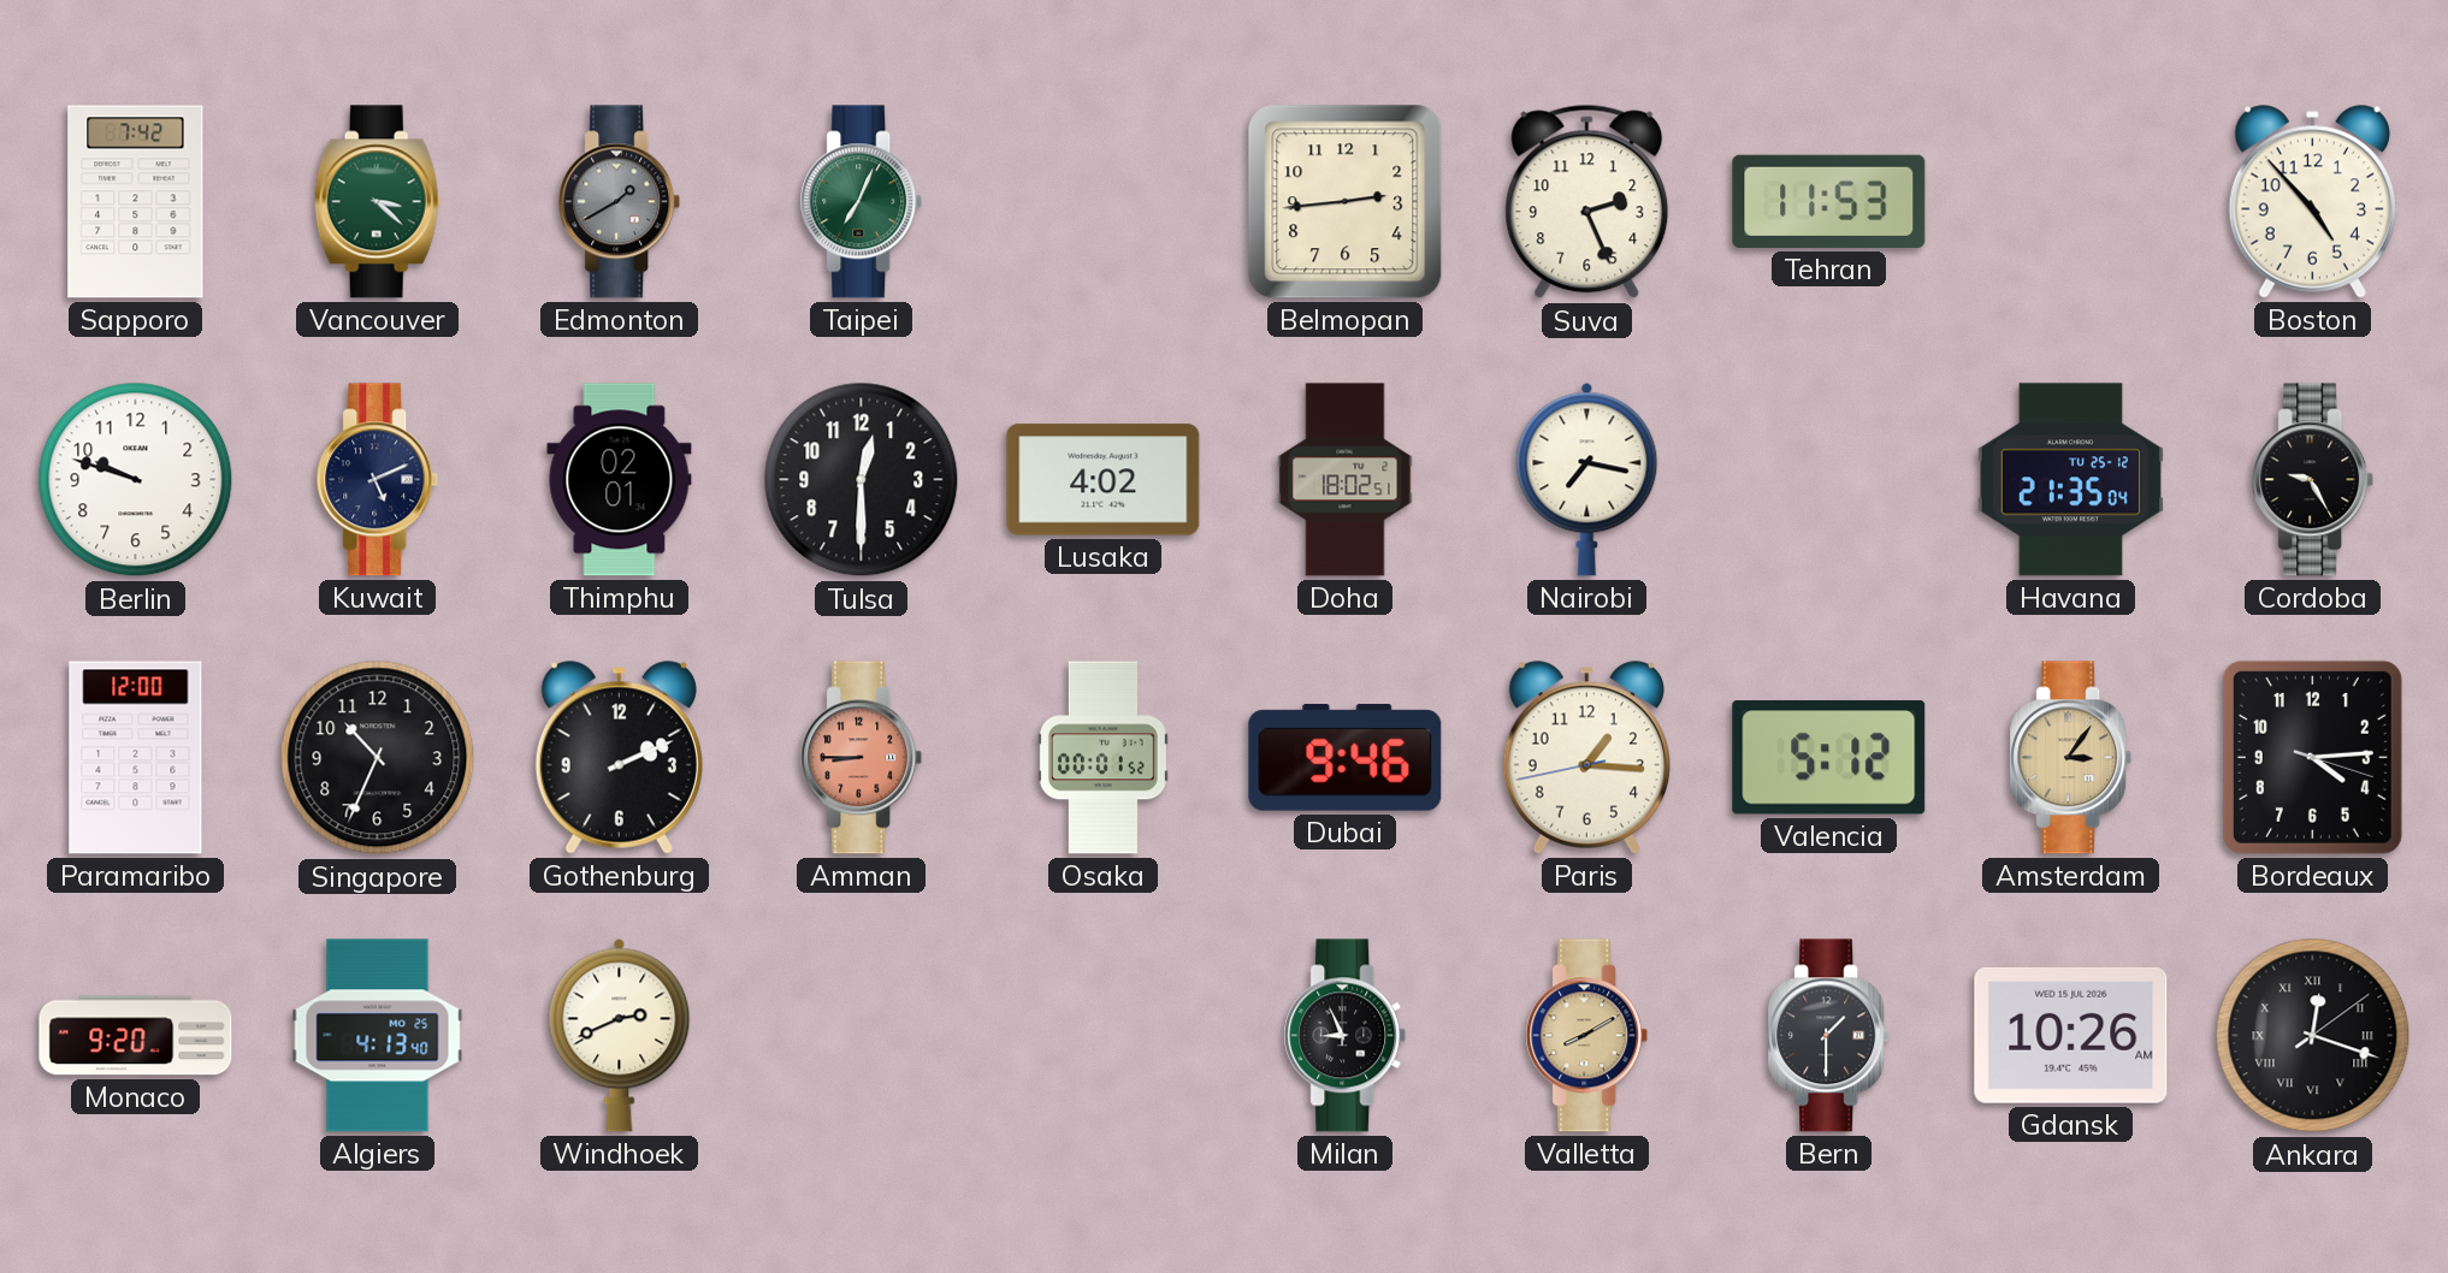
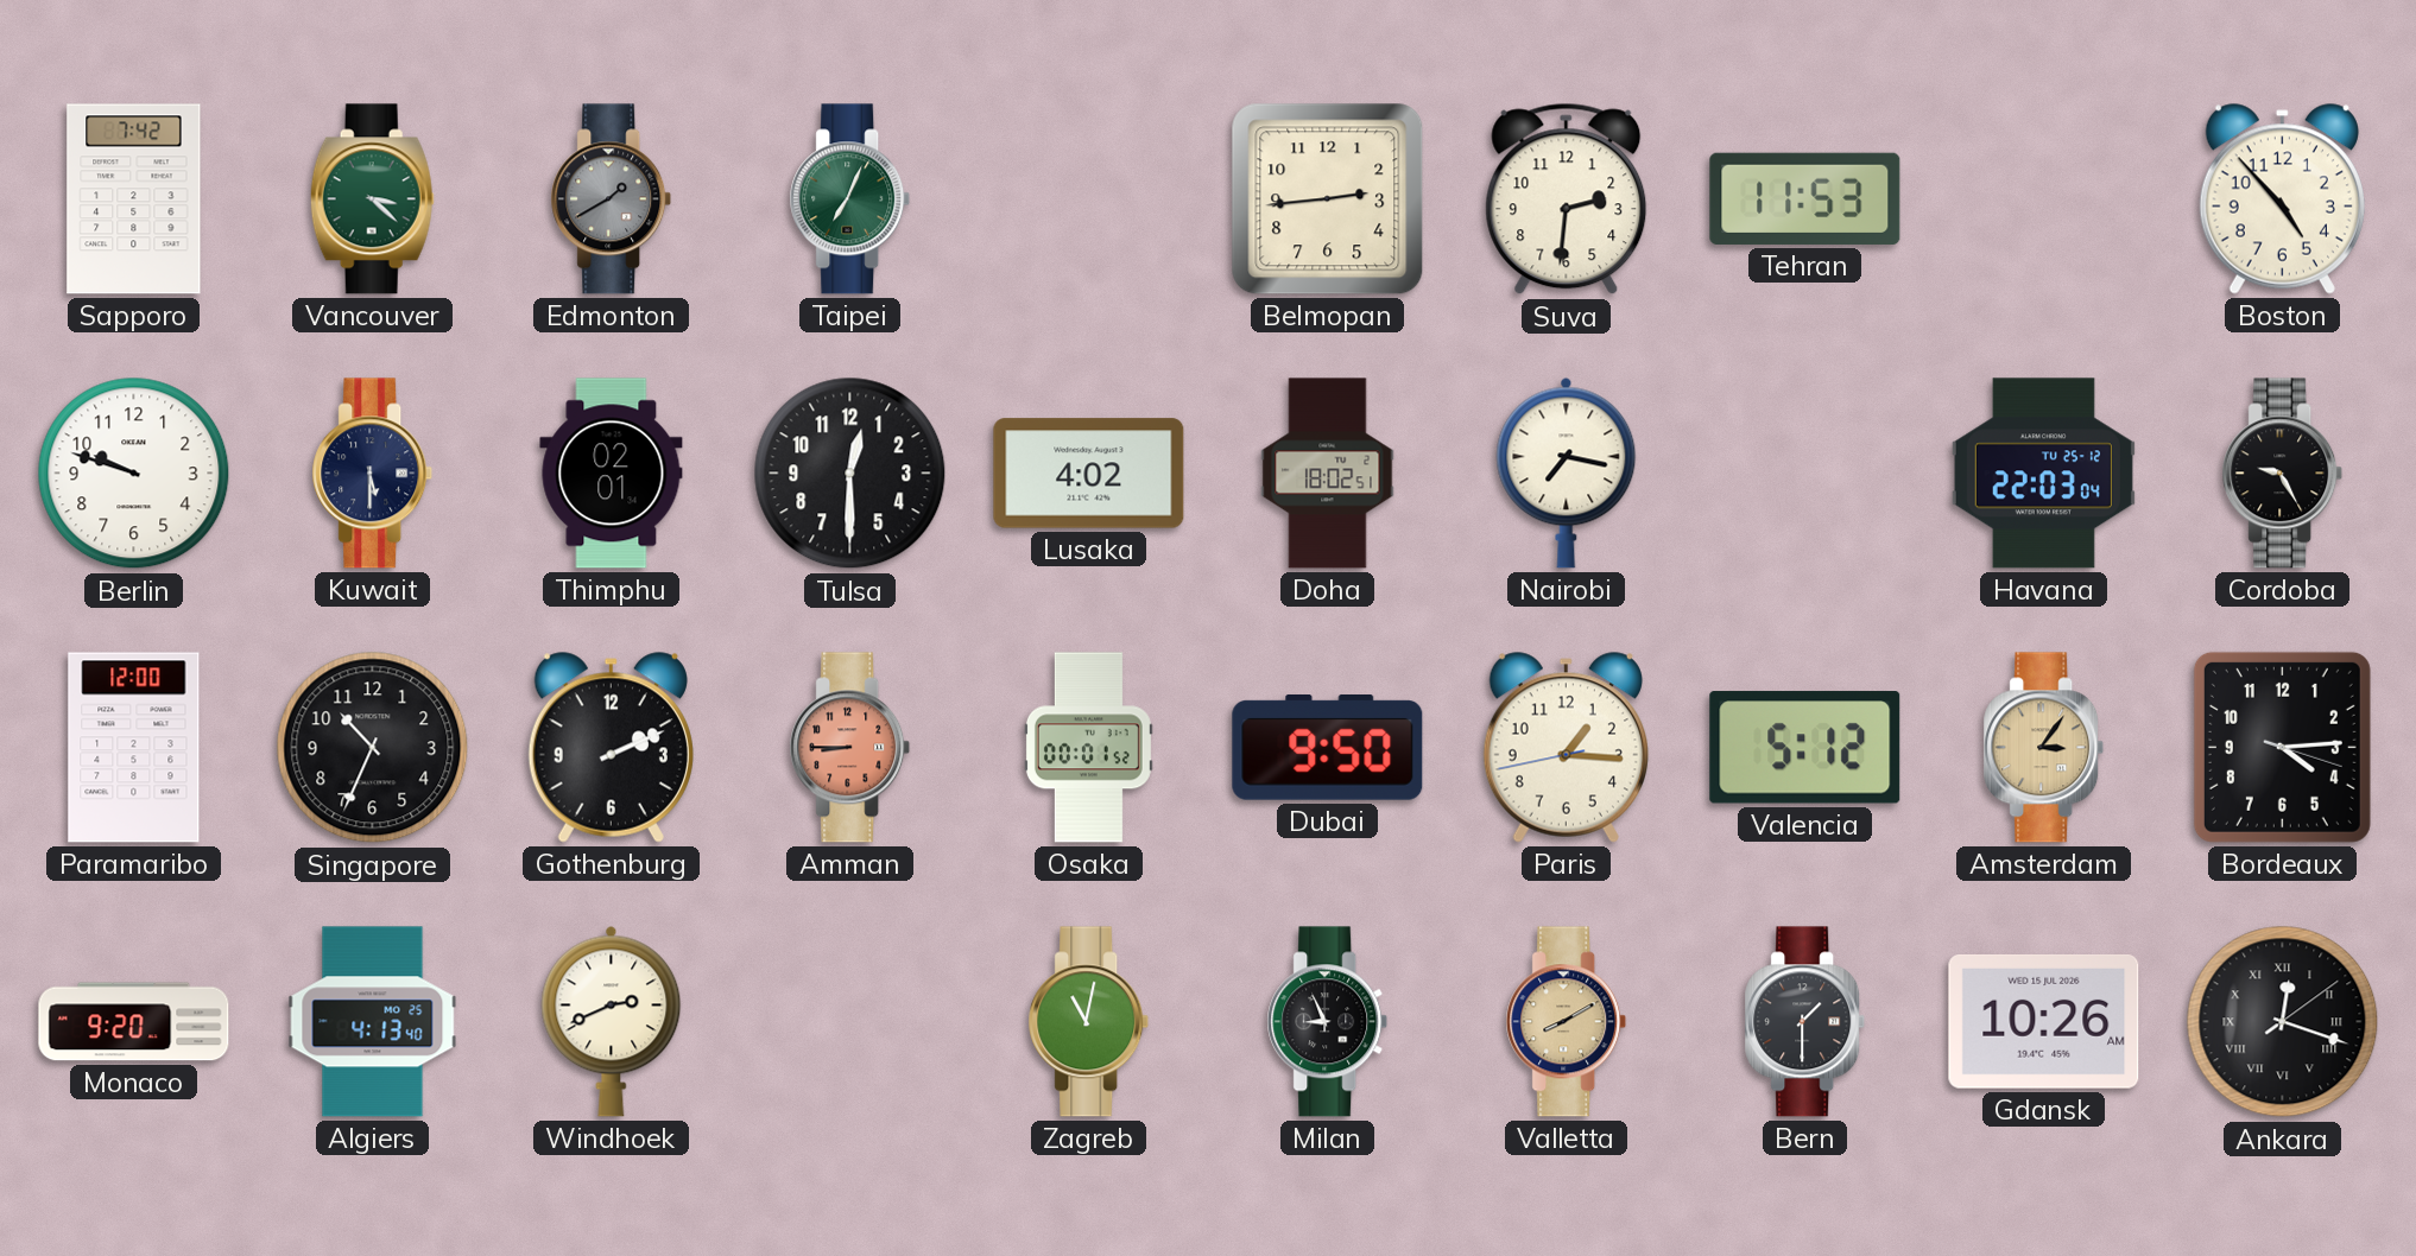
Suva: 2:26 -> 2:31
Kuwait: 5:11 -> 5:30
Havana: 21:35 -> 22:03
Dubai: 9:46 -> 9:50
Zagreb: none -> 11:02
